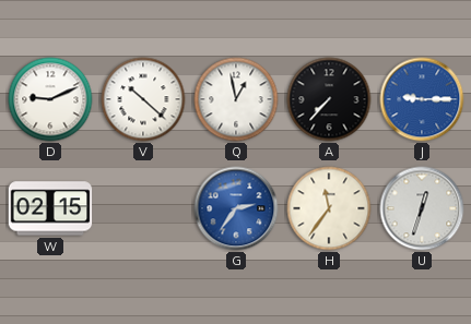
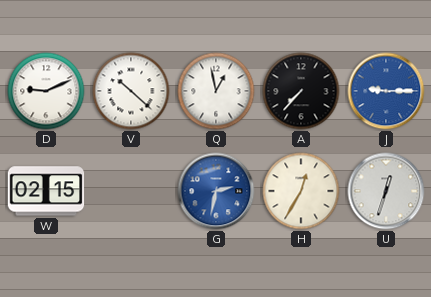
G: 2:36 -> 2:32
H: 11:36 -> 12:35
